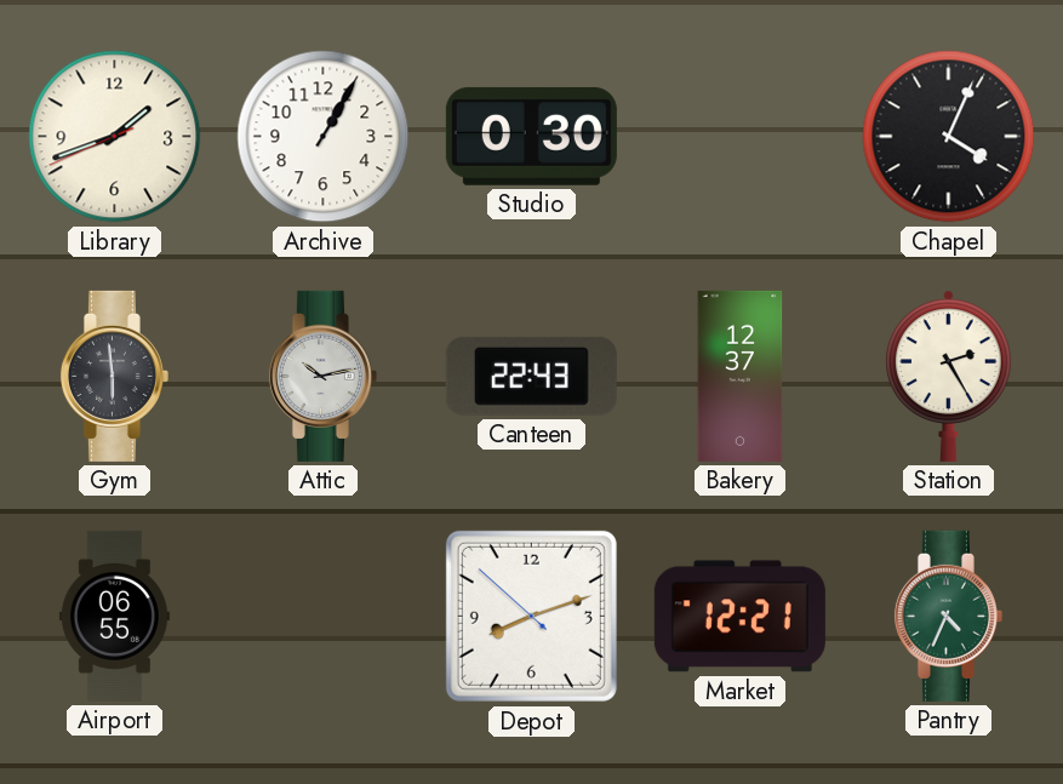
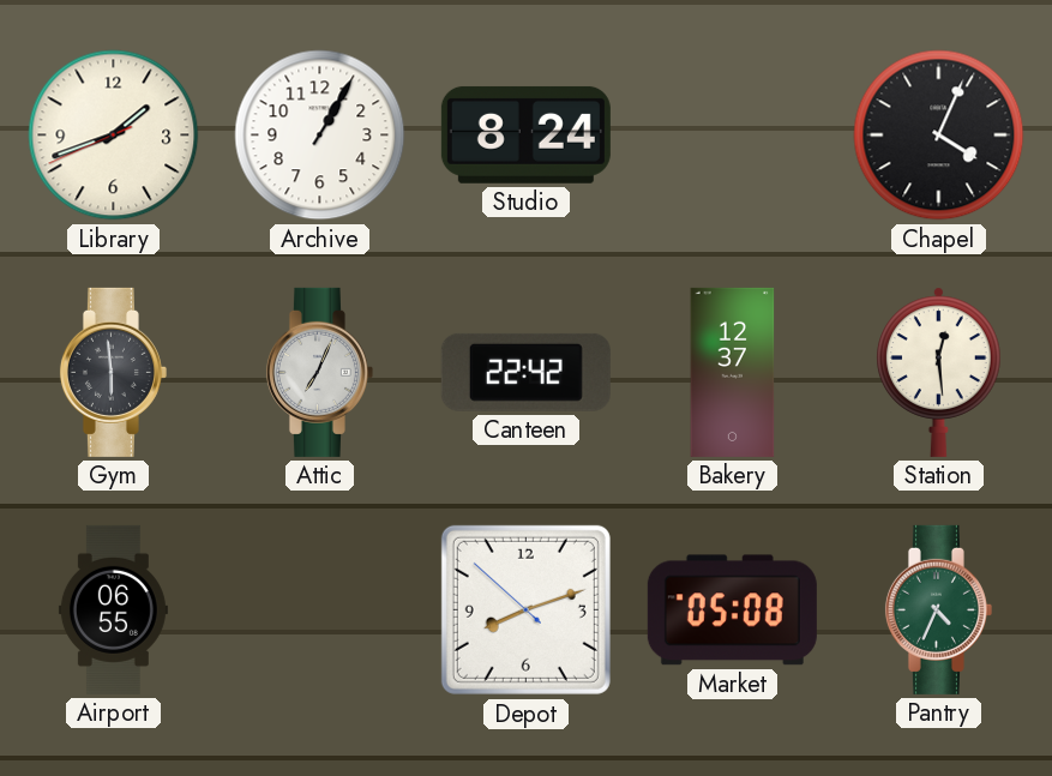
Studio: 0:30 -> 8:24
Attic: 10:13 -> 7:04
Canteen: 22:43 -> 22:42
Station: 2:25 -> 12:29
Market: 12:21 -> 05:08
